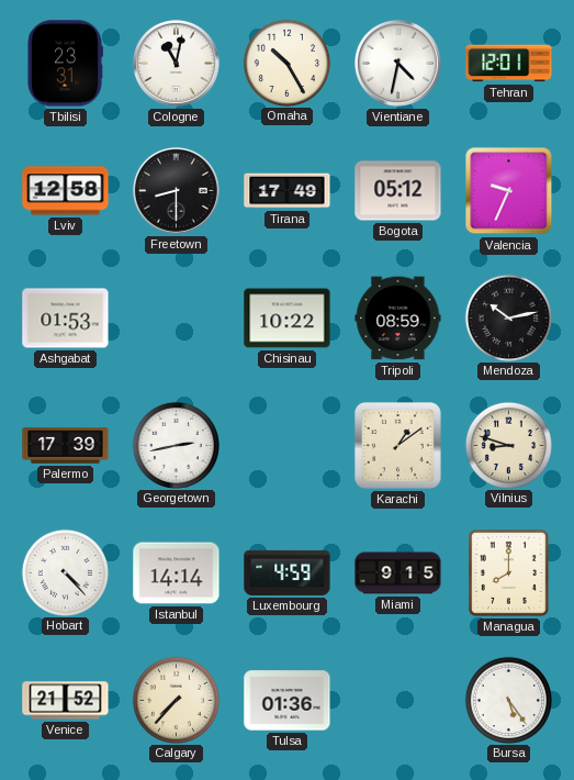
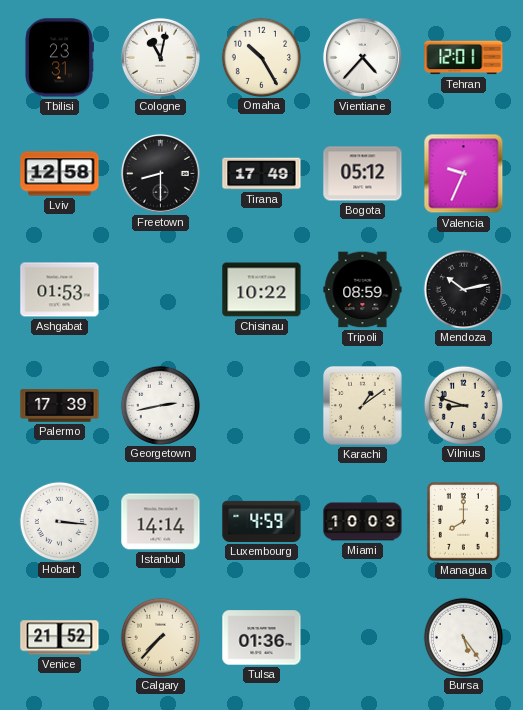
Vientiane: 4:32 -> 4:37
Hobart: 4:23 -> 3:16
Miami: 9:15 -> 10:03
